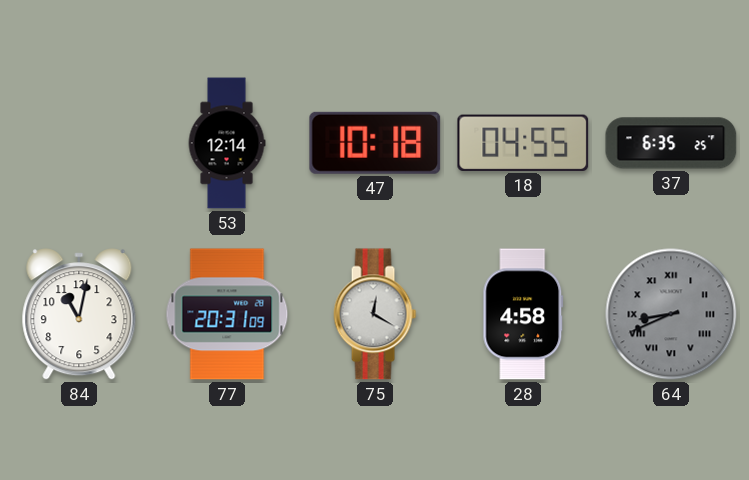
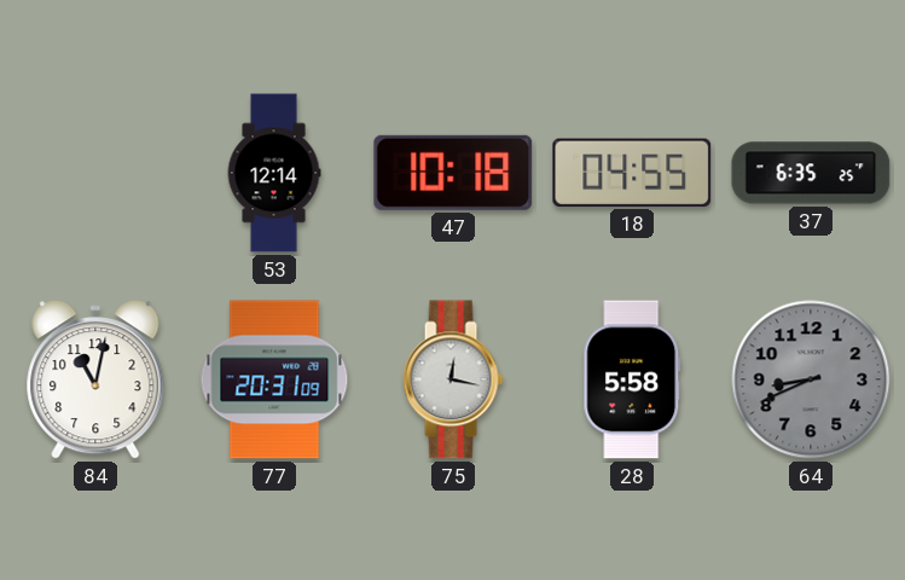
75: 12:20 -> 12:17
28: 4:58 -> 5:58
64 numerals: Roman -> Arabic
